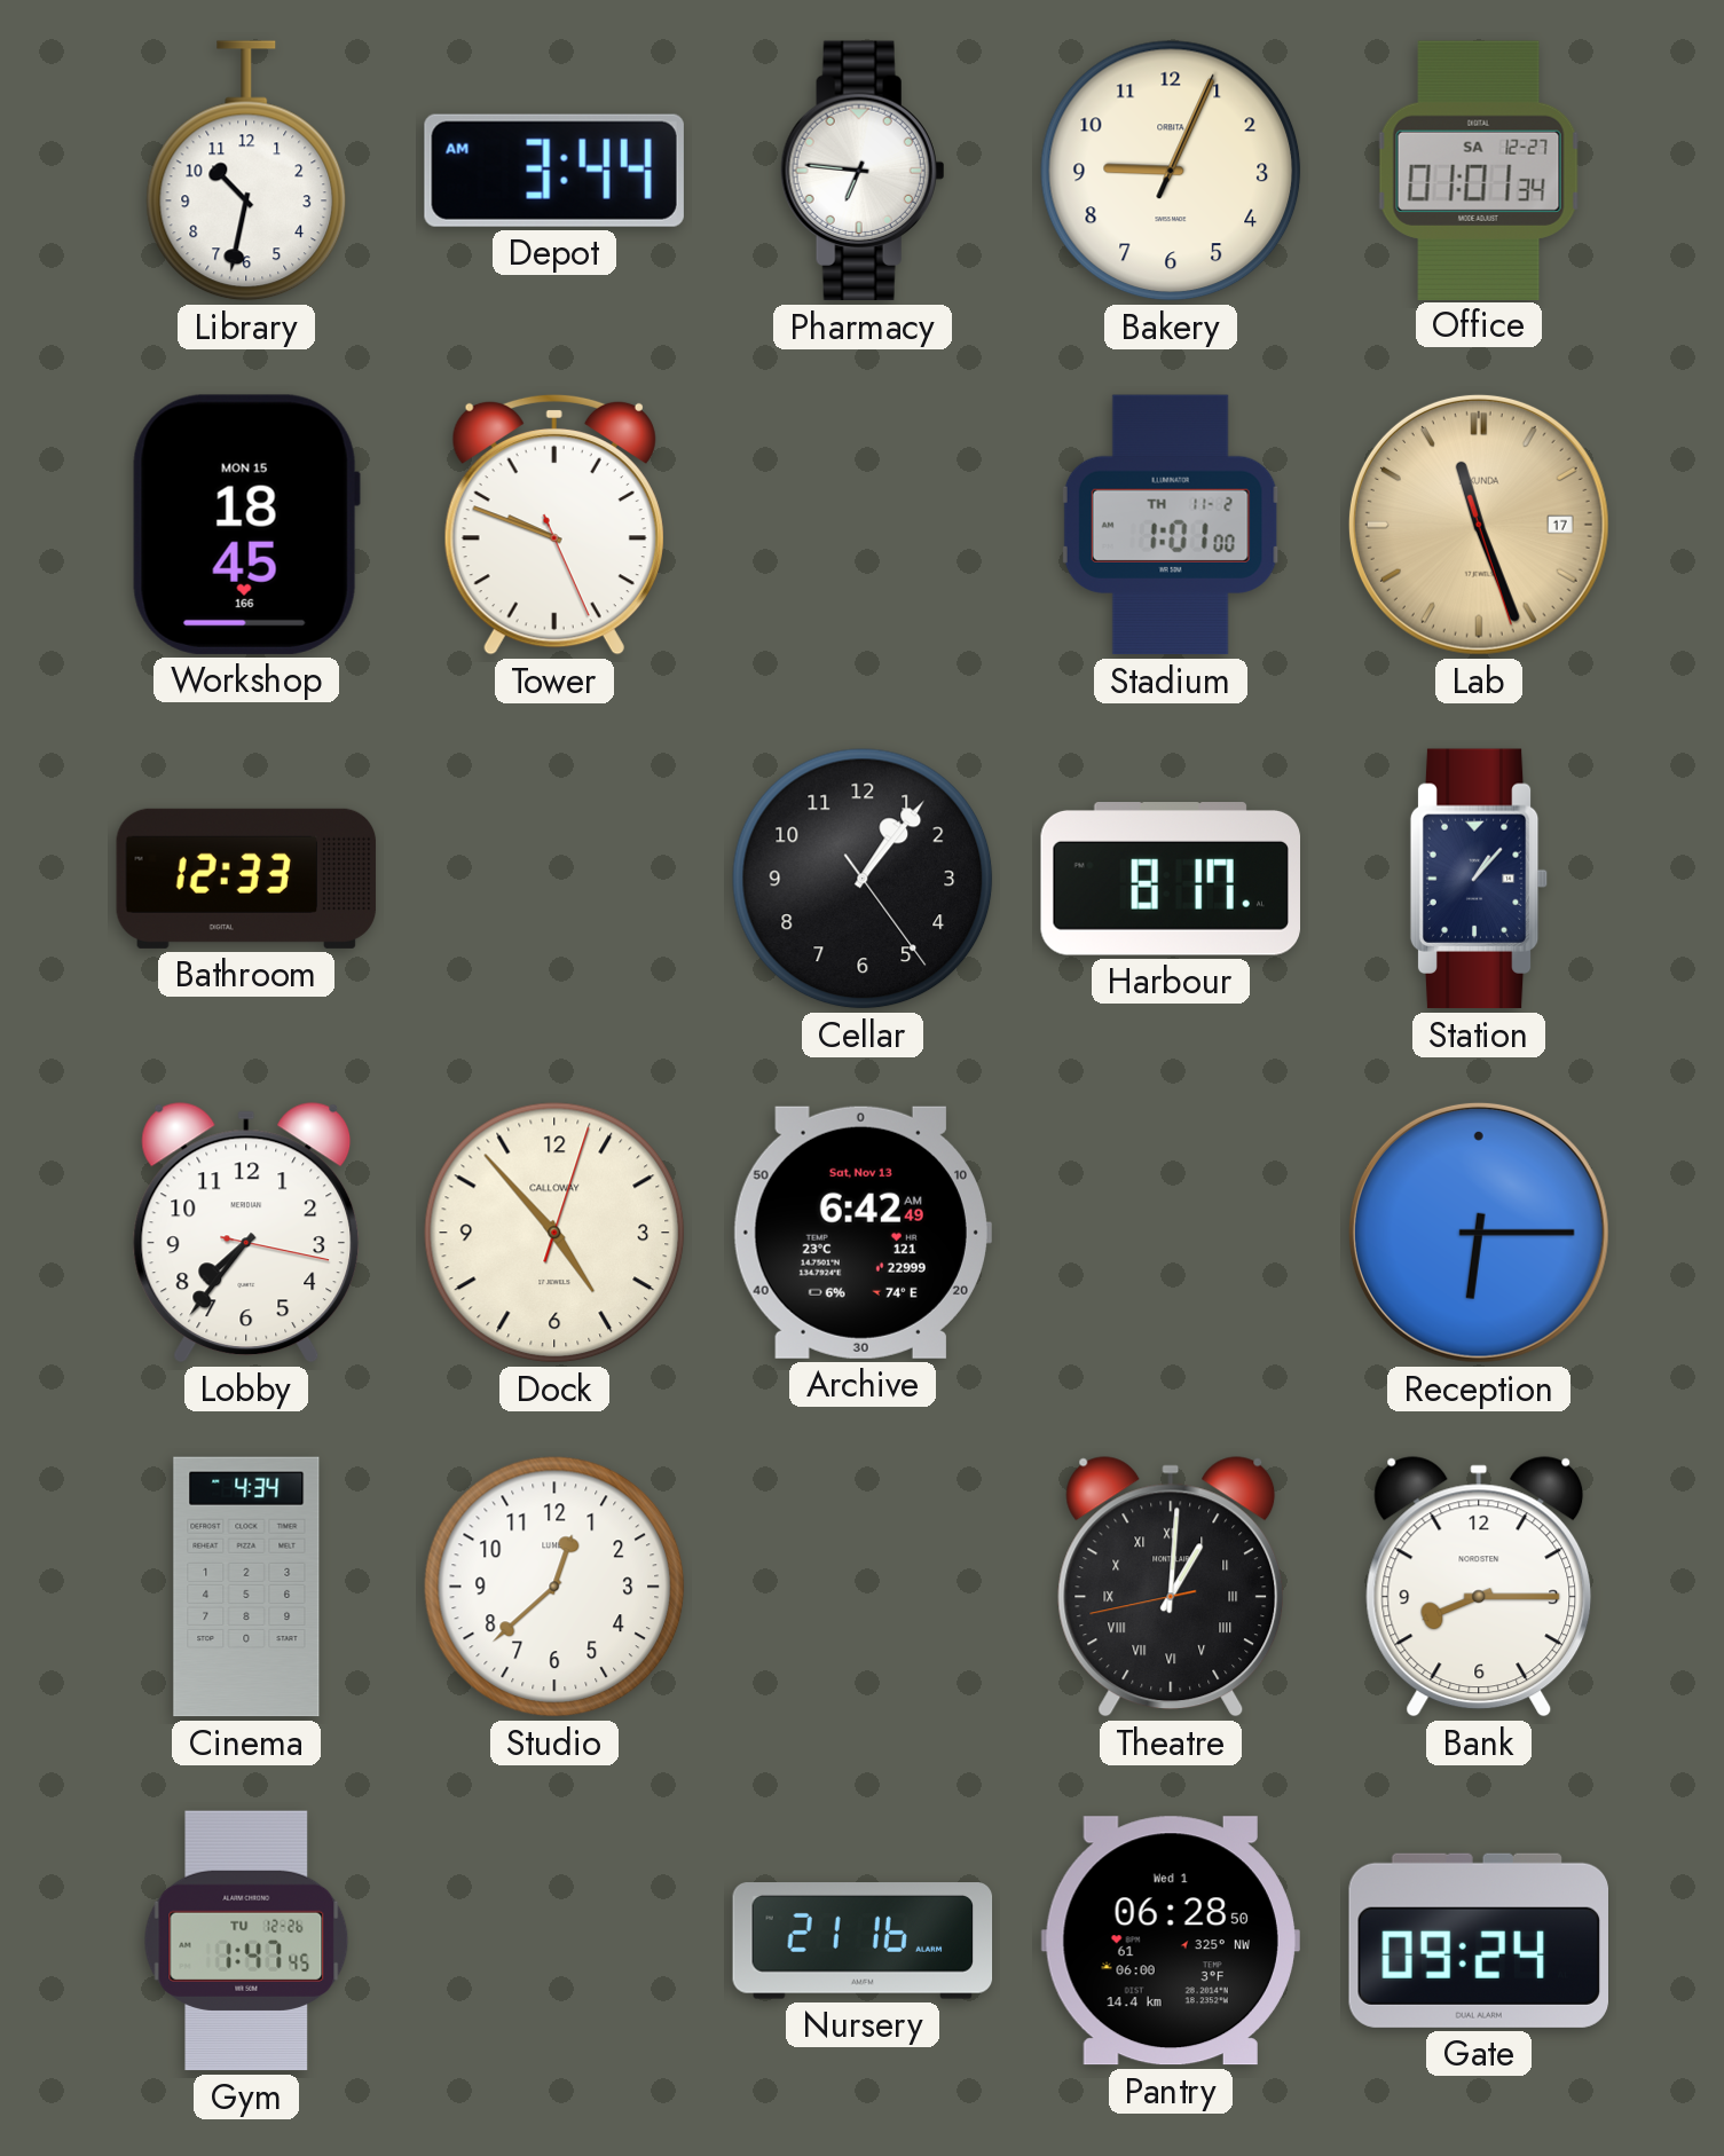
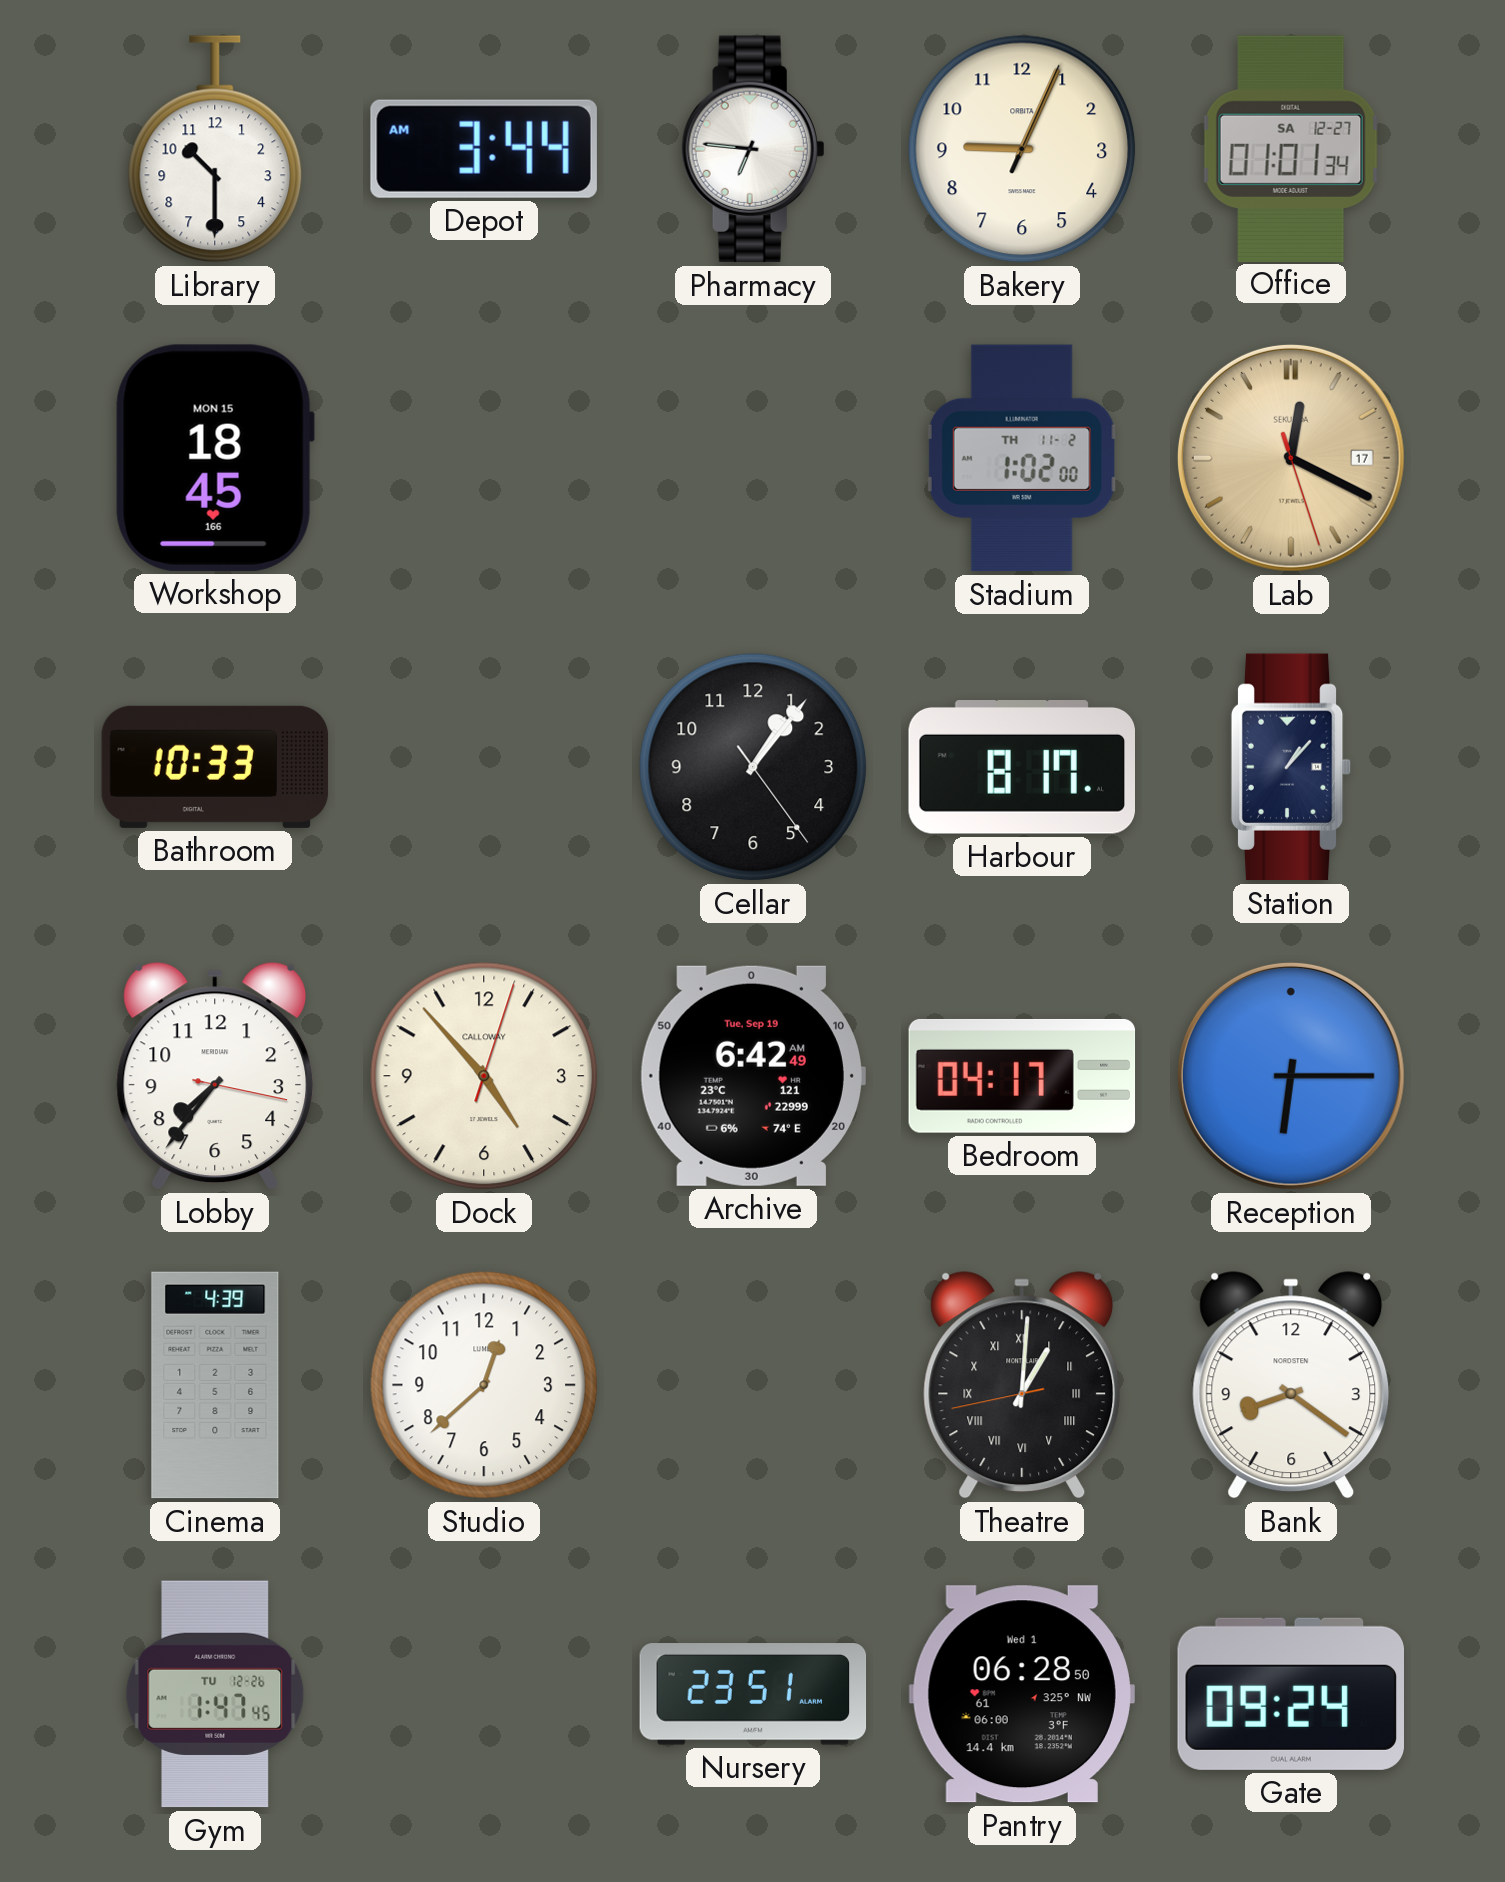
Library: 10:32 -> 10:30
Tower: 9:48 -> none
Stadium: 1:01 -> 1:02
Lab: 11:26 -> 12:19
Bathroom: 12:33 -> 10:33
Archive date: Sat, Nov 13 -> Tue, Sep 19
Bedroom: none -> 04:17
Cinema: 4:34 -> 4:39
Bank: 8:15 -> 8:21
Nursery: 21:16 -> 23:51
